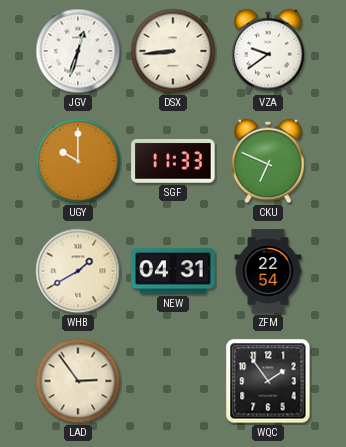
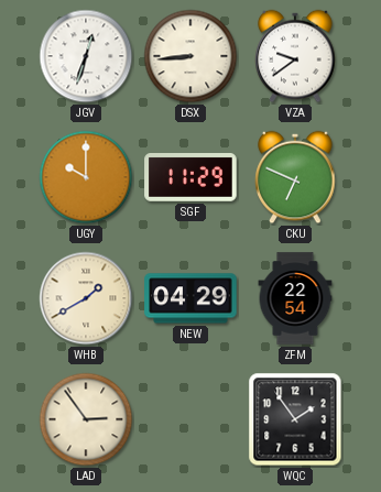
SGF: 11:33 -> 11:29
NEW: 04:31 -> 04:29
